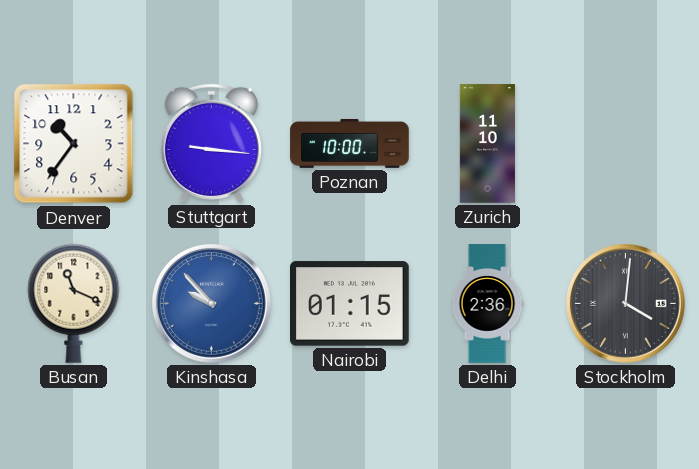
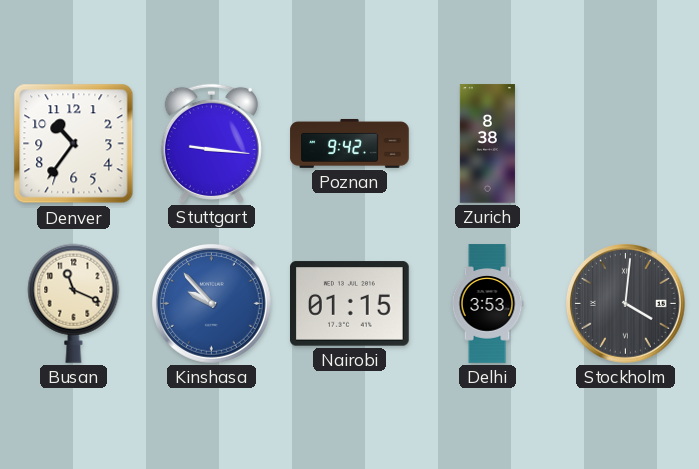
Poznan: 10:00 -> 9:42
Zurich: 11:10 -> 8:38
Delhi: 2:36 -> 3:53
